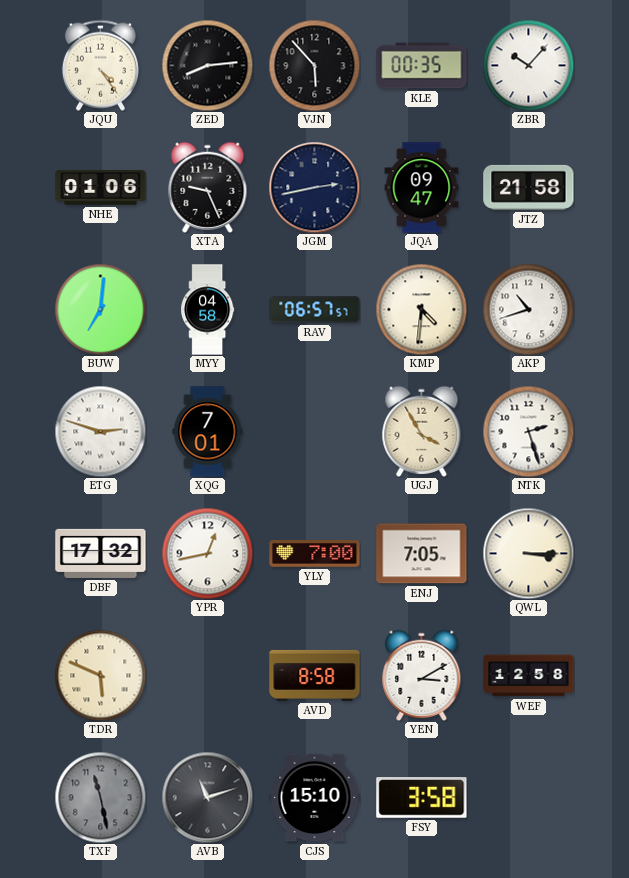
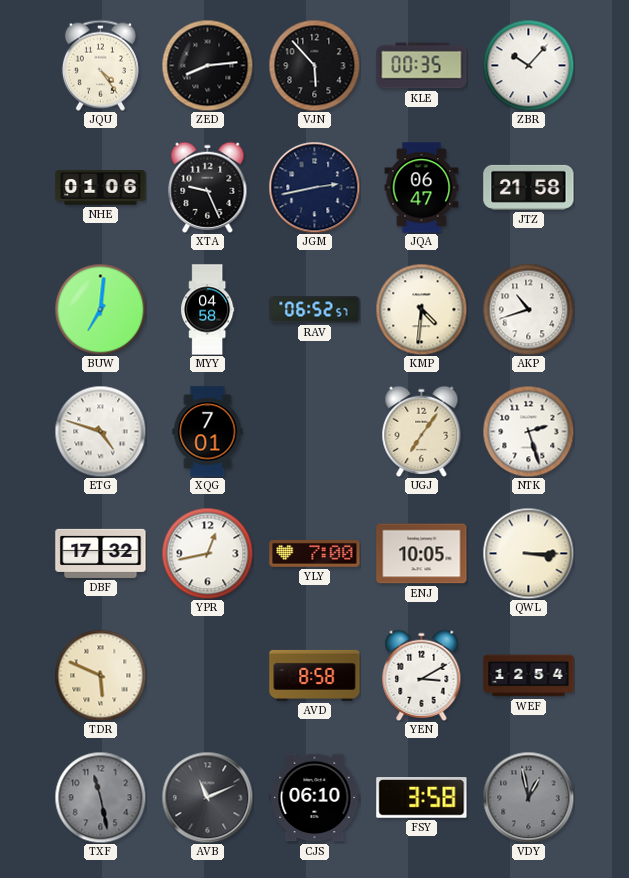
JQA: 09:47 -> 06:47
RAV: 06:57 -> 06:52
ETG: 2:48 -> 4:48
UGJ: 3:55 -> 7:06
ENJ: 7:05 -> 10:05
WEF: 12:58 -> 12:54
AVB: 11:12 -> 11:11
CJS: 15:10 -> 06:10
VDY: none -> 12:58
